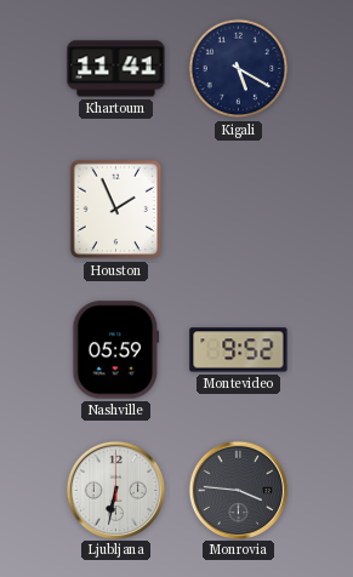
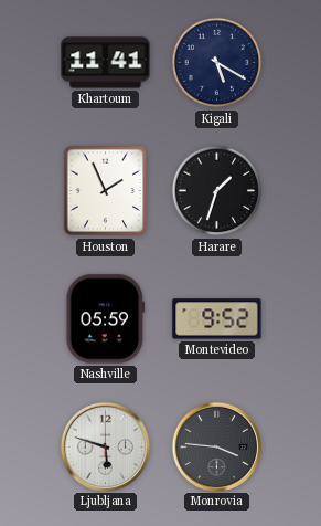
Harare: none -> 1:33
Ljubljana: 6:32 -> 5:48
